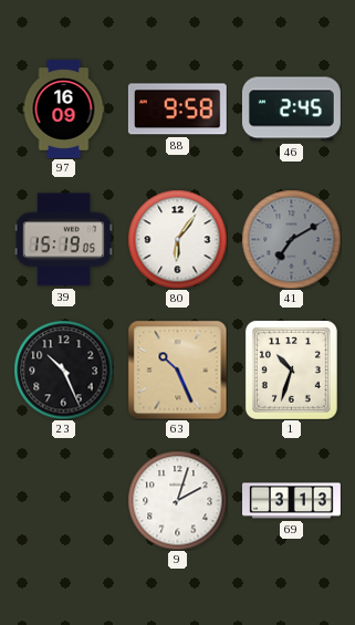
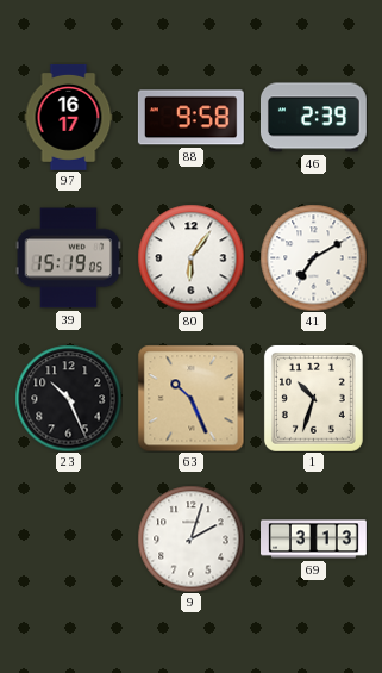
97: 16:09 -> 16:17
46: 2:45 -> 2:39
41 dial: grey -> white
